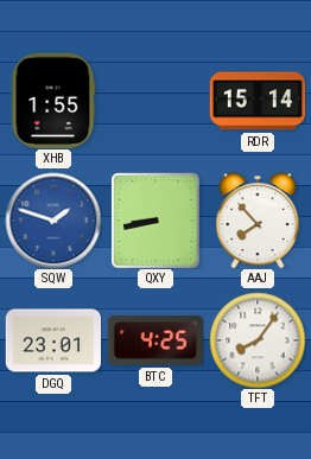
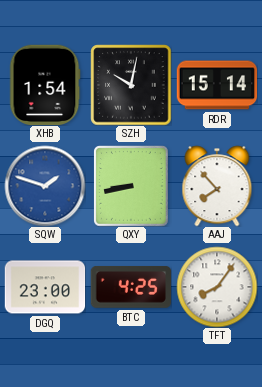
XHB: 1:55 -> 1:54
SZH: none -> 10:02
DGQ: 23:01 -> 23:00
